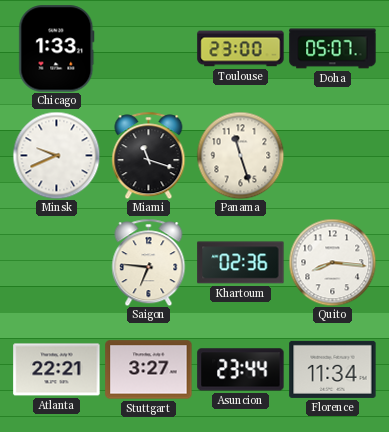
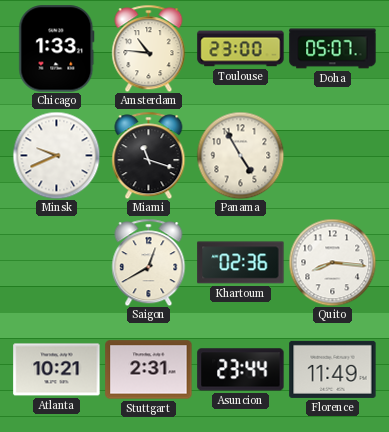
Amsterdam: none -> 10:46
Panama: 11:27 -> 4:55
Saigon: 6:46 -> 12:40
Atlanta: 22:21 -> 10:21
Stuttgart: 3:27 -> 2:31
Florence: 11:34 -> 11:49
